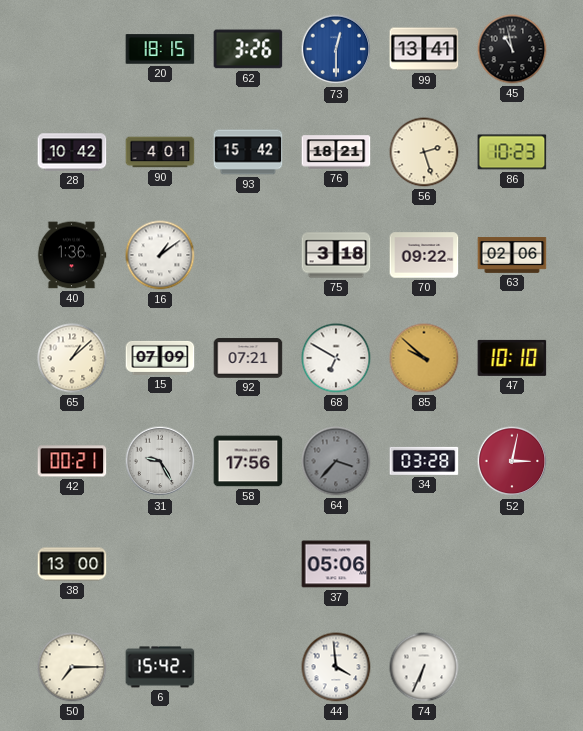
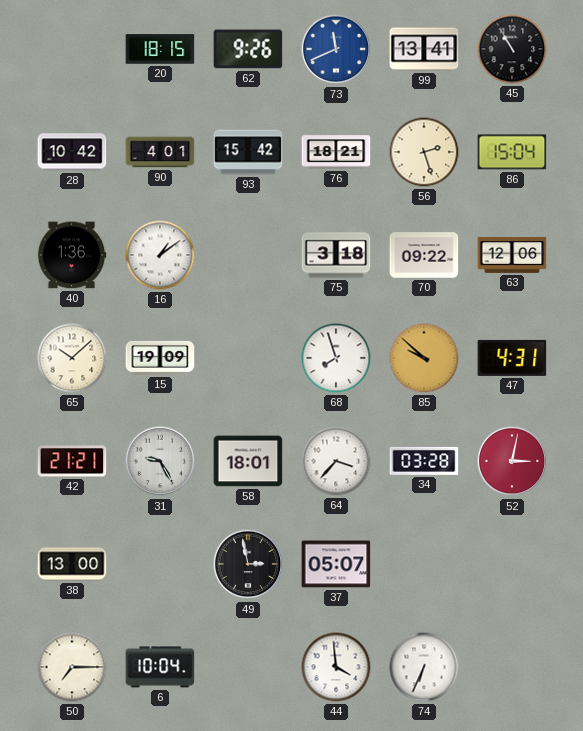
62: 3:26 -> 9:26
73: 12:30 -> 11:41
45: 10:58 -> 10:55
86: 10:23 -> 15:04
63: 02:06 -> 12:06
65: 1:08 -> 10:08
15: 07:09 -> 19:09
92: 07:21 -> none
68: 6:50 -> 7:57
47: 10:10 -> 4:31
42: 00:21 -> 21:21
58: 17:56 -> 18:01
64 dial: grey -> white
49: none -> 2:58
37: 05:06 -> 05:07
6: 15:42 -> 10:04
